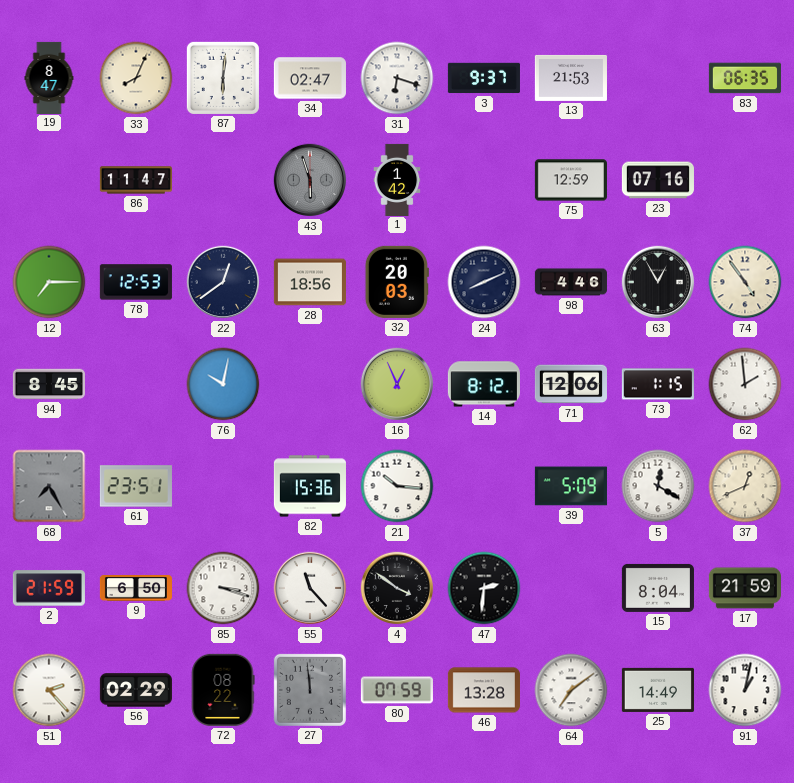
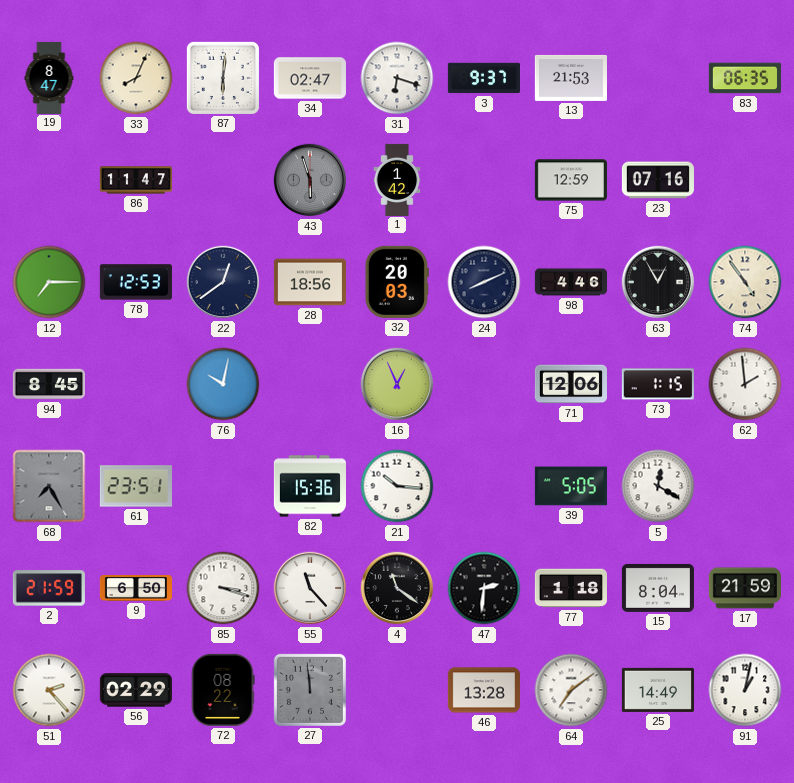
14: 8:12 -> none
39: 5:09 -> 5:05
37: 12:41 -> none
4: 3:51 -> 11:21
77: none -> 1:18
80: 07:59 -> none
